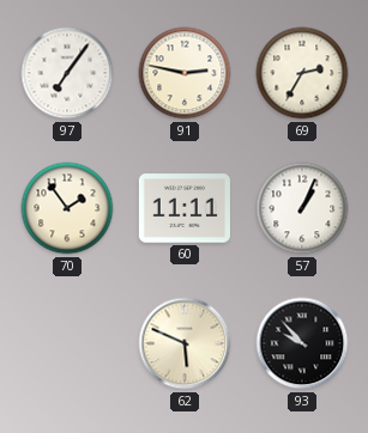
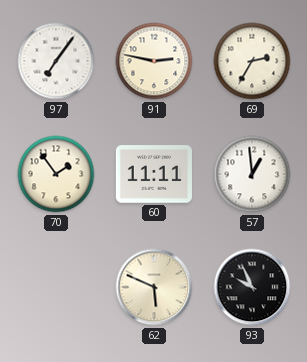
57: 1:04 -> 12:59
93: 9:53 -> 9:56
